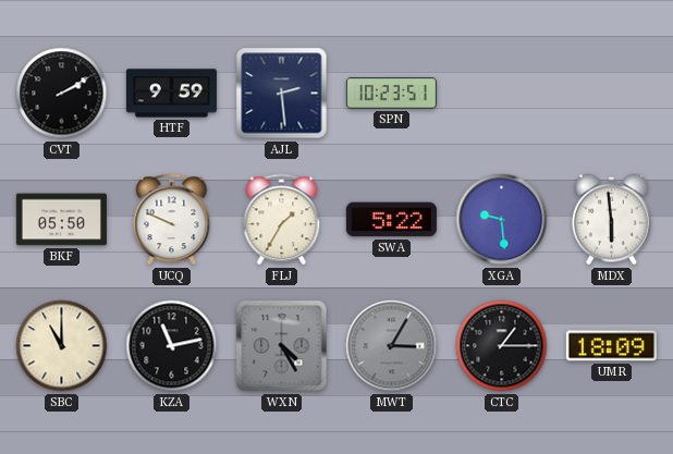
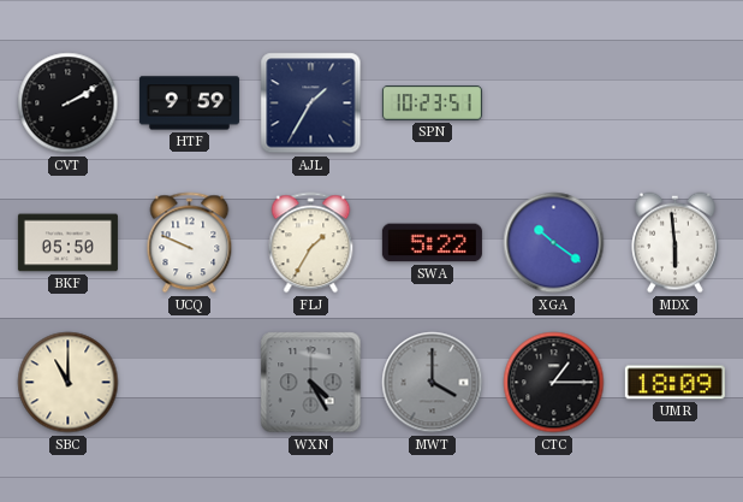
AJL: 2:29 -> 1:35
XGA: 9:29 -> 10:21
KZA: 11:13 -> none
MWT: 3:05 -> 4:00
